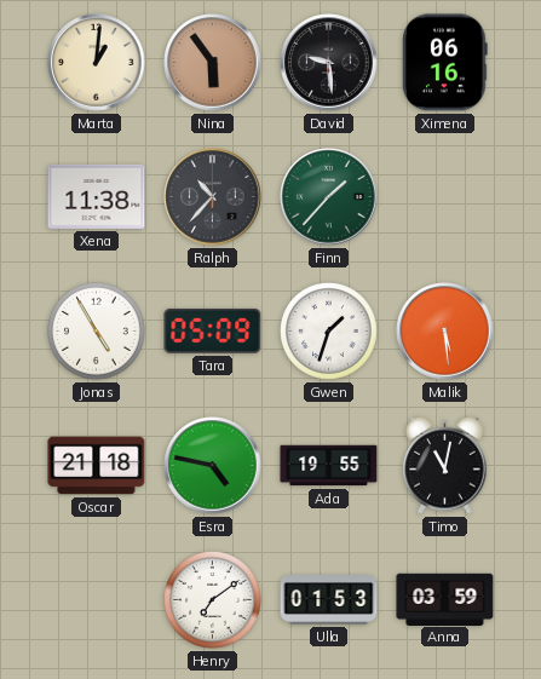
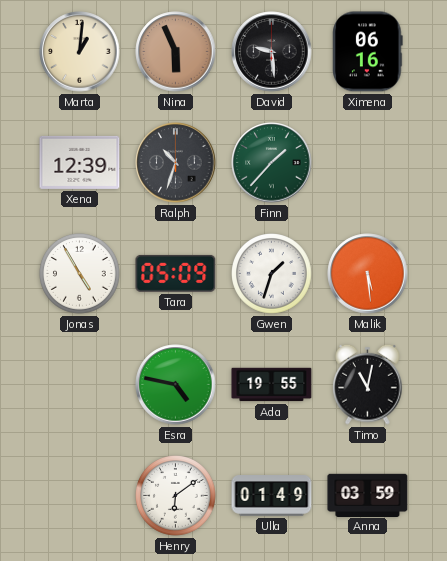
Nina: 5:54 -> 5:56
Xena: 11:38 -> 12:39
Ralph: 10:37 -> 10:33
Oscar: 21:18 -> none
Henry: 7:09 -> 6:09
Ulla: 01:53 -> 01:49
